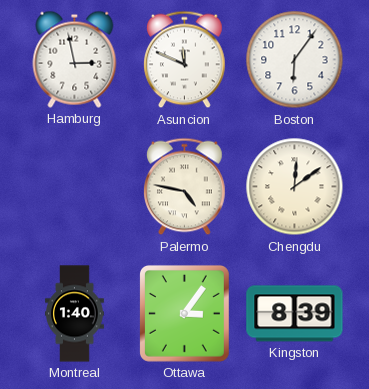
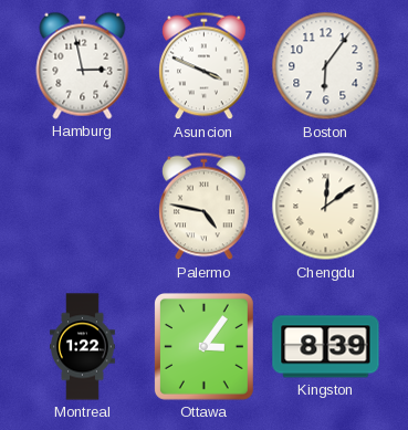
Asuncion: 11:49 -> 3:49
Montreal: 1:40 -> 1:22
